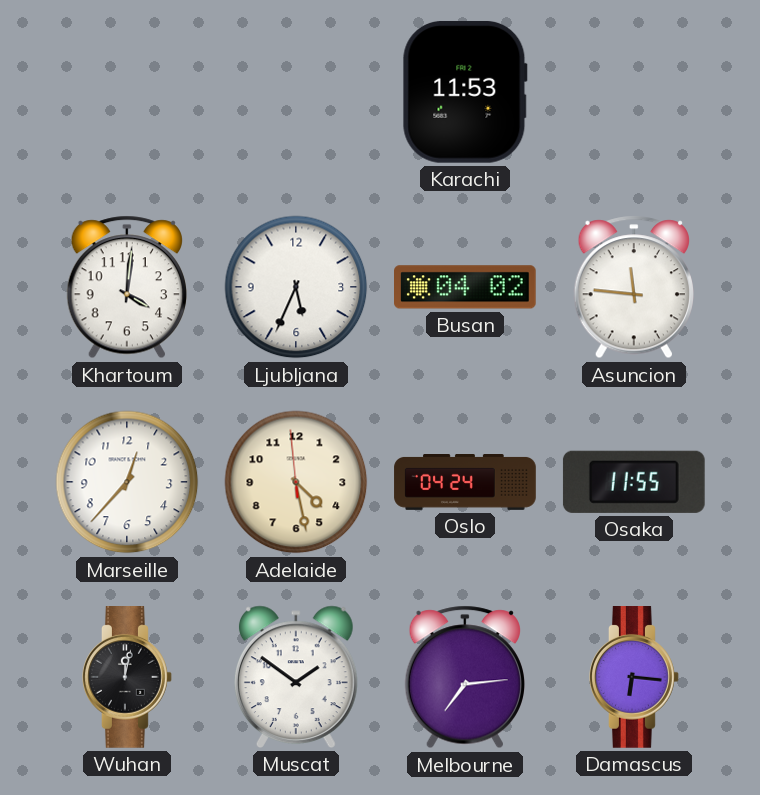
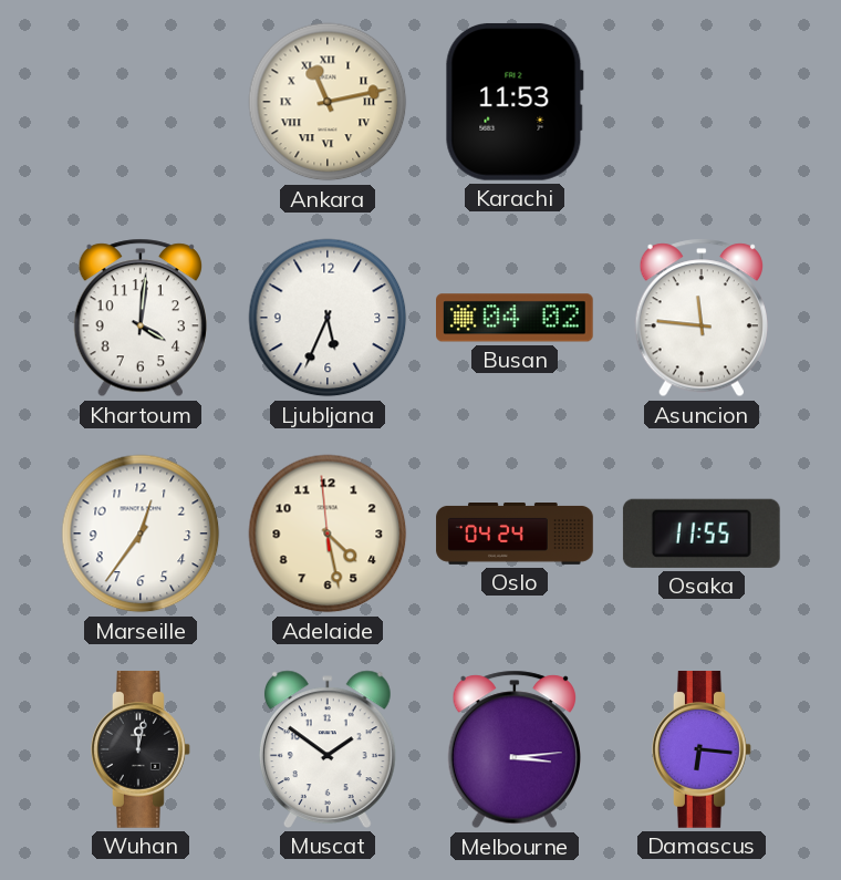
Ankara: none -> 11:13
Marseille: 12:37 -> 12:36
Melbourne: 7:14 -> 3:14
